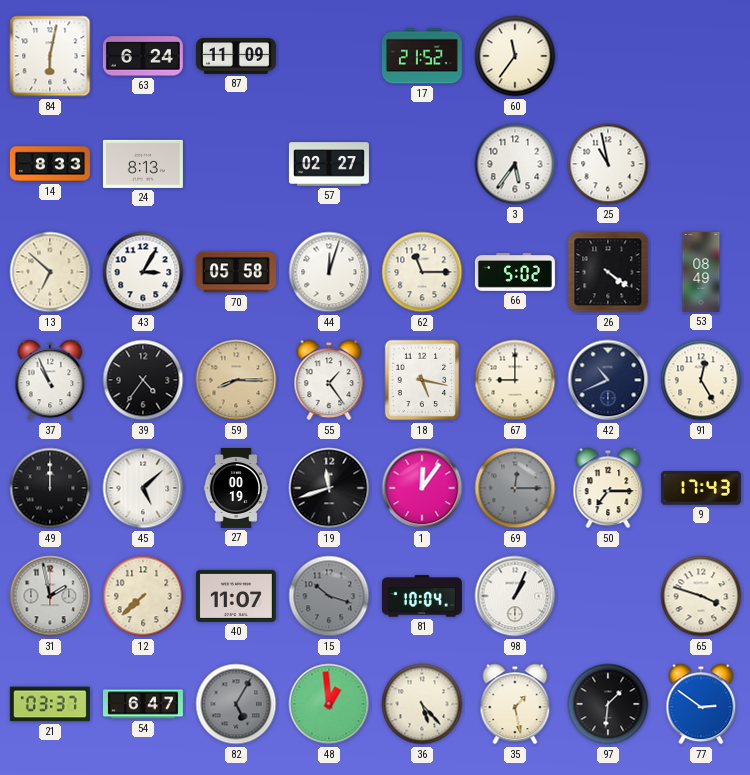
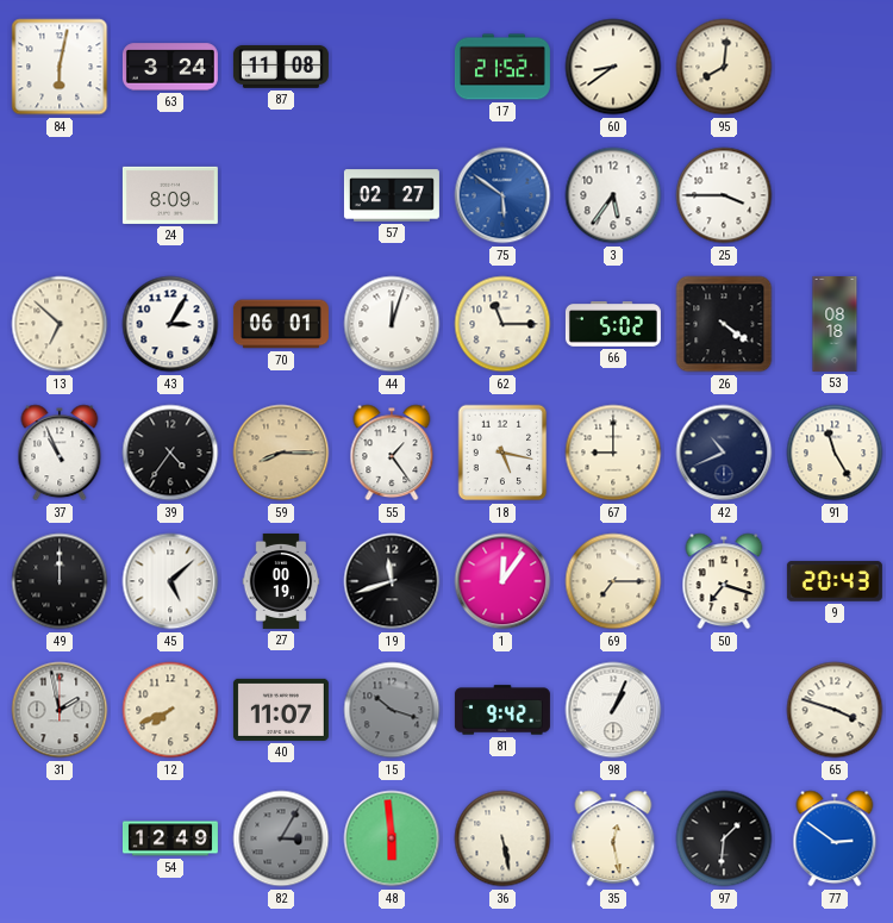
63: 6:24 -> 3:24
87: 11:09 -> 11:08
60: 11:36 -> 8:39
95: none -> 8:01
14: 8:33 -> none
24: 8:13 -> 8:09
75: none -> 5:51
25: 10:58 -> 3:45
70: 05:58 -> 06:01
53: 08:49 -> 08:18
91: 12:25 -> 11:25
69: 12:15 -> 7:15
69 dial: grey -> cream
50: 7:15 -> 7:18
9: 17:43 -> 20:43
12: 7:38 -> 7:41
81: 10:04 -> 9:42
21: 03:37 -> none
54: 6:47 -> 12:49
82: 5:05 -> 3:05
48: 12:59 -> 5:59
36: 5:23 -> 5:28
35: 1:28 -> 12:28
